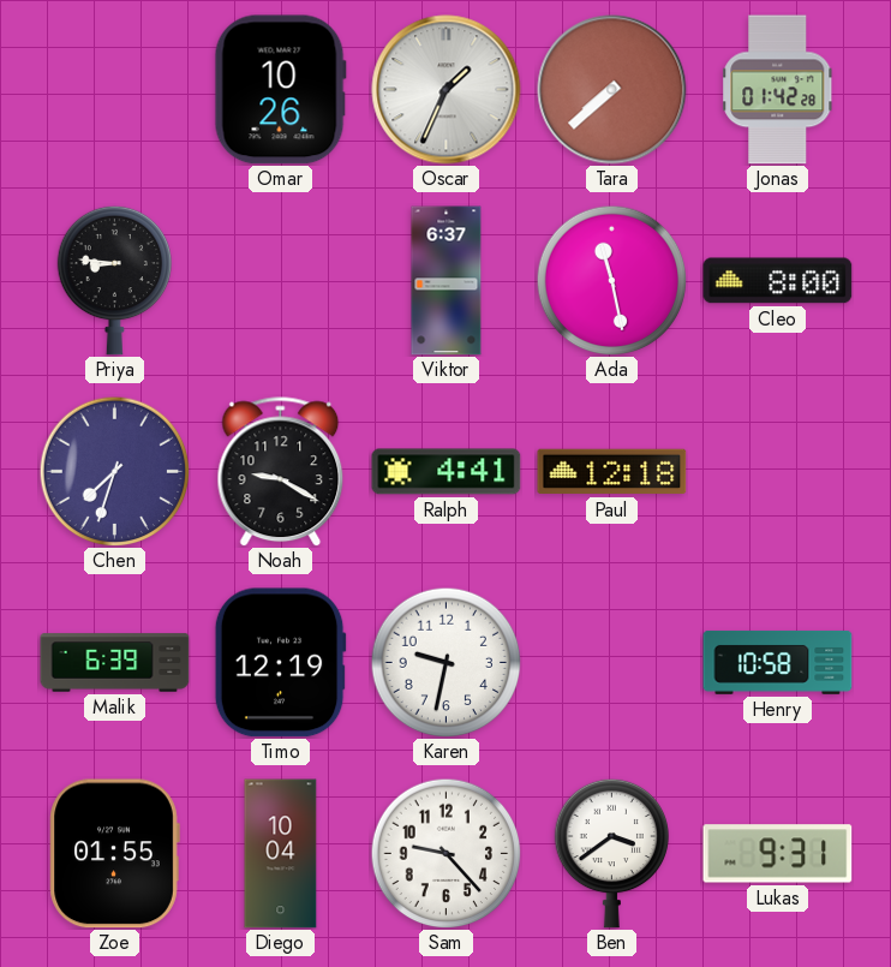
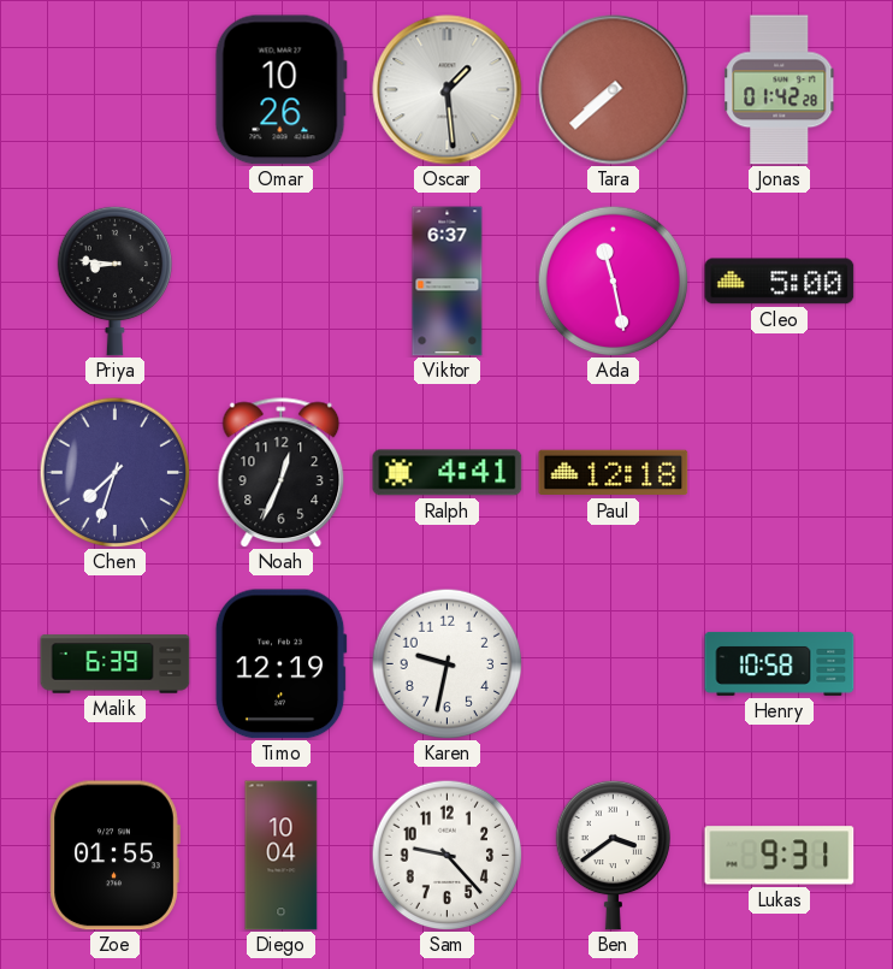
Oscar: 1:34 -> 1:29
Cleo: 8:00 -> 5:00
Noah: 9:20 -> 12:34
